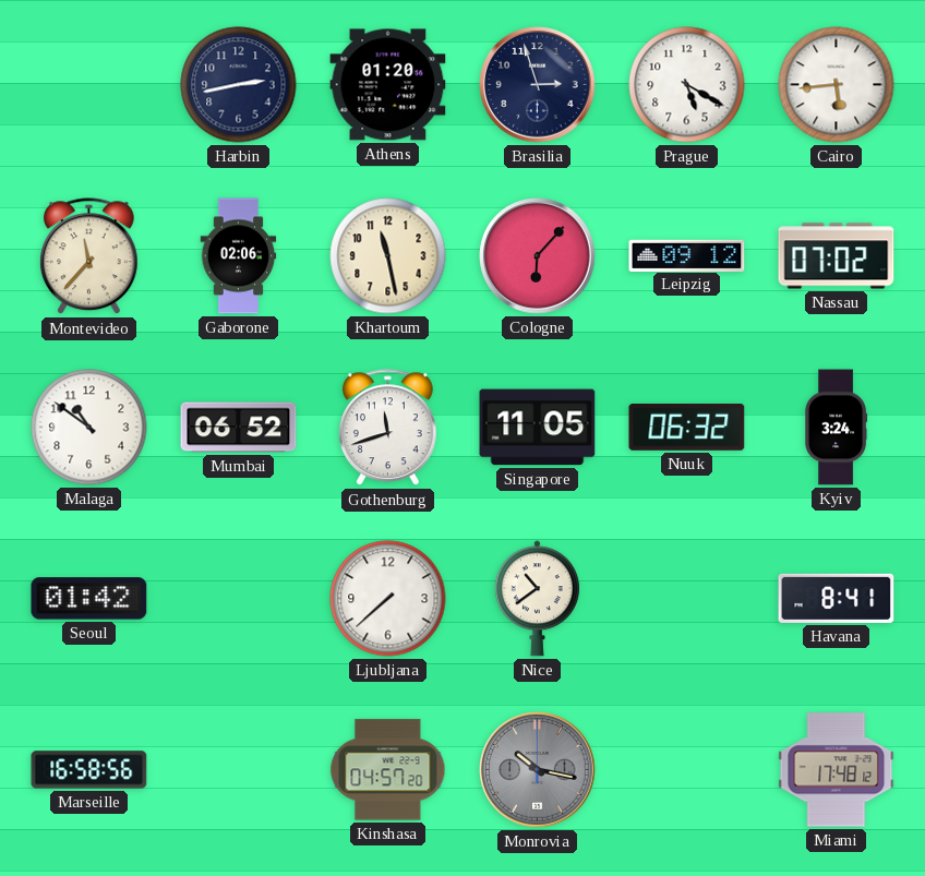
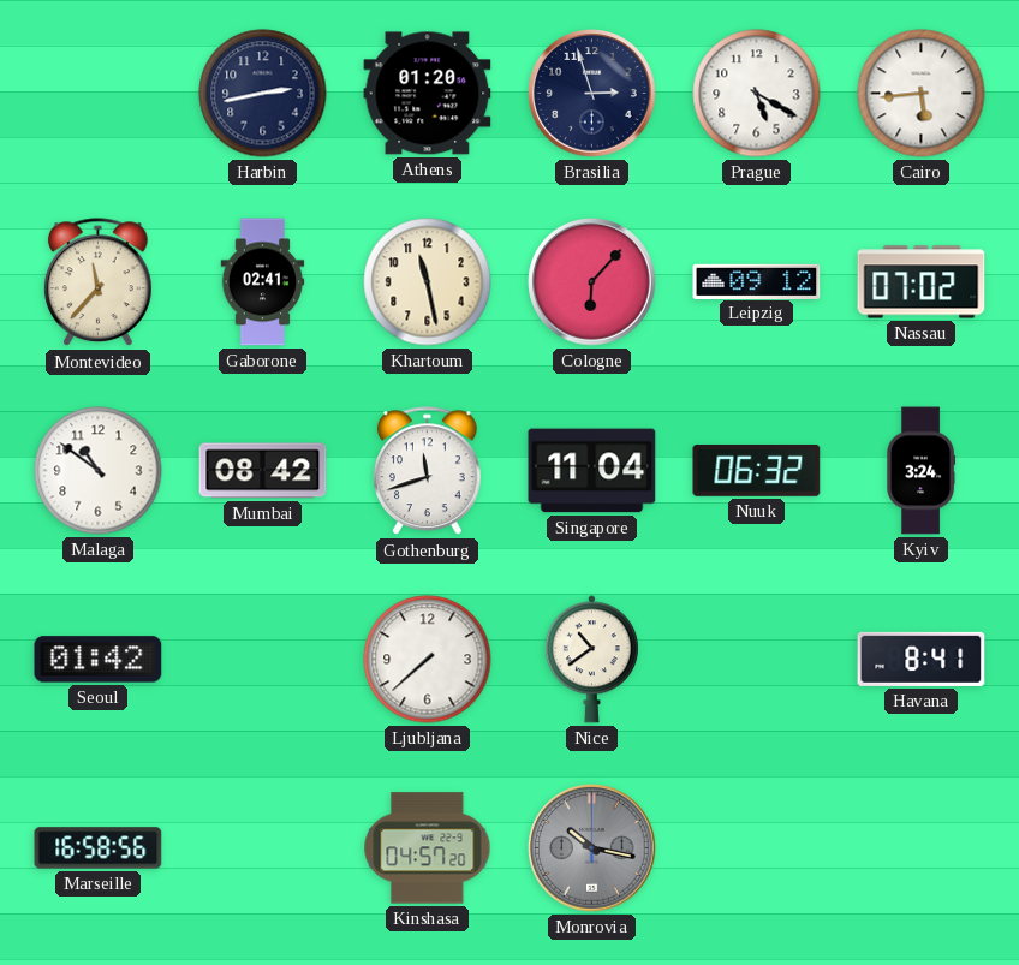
Gaborone: 02:06 -> 02:41
Mumbai: 06:52 -> 08:42
Singapore: 11:05 -> 11:04
Miami: 17:48 -> none
